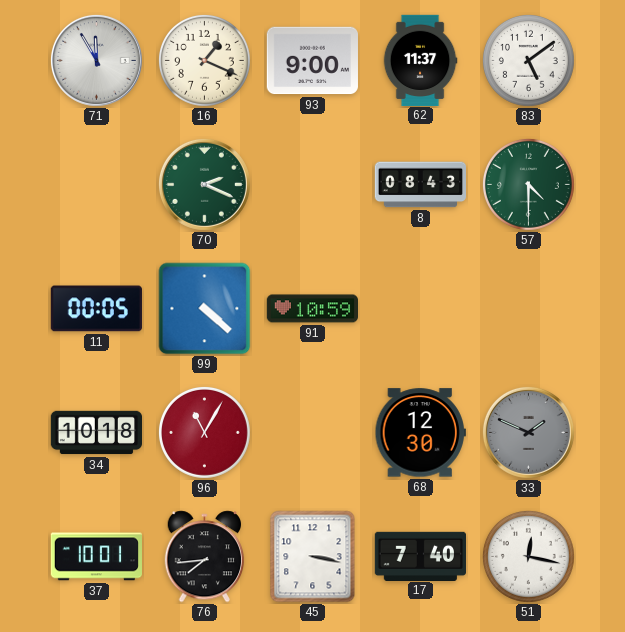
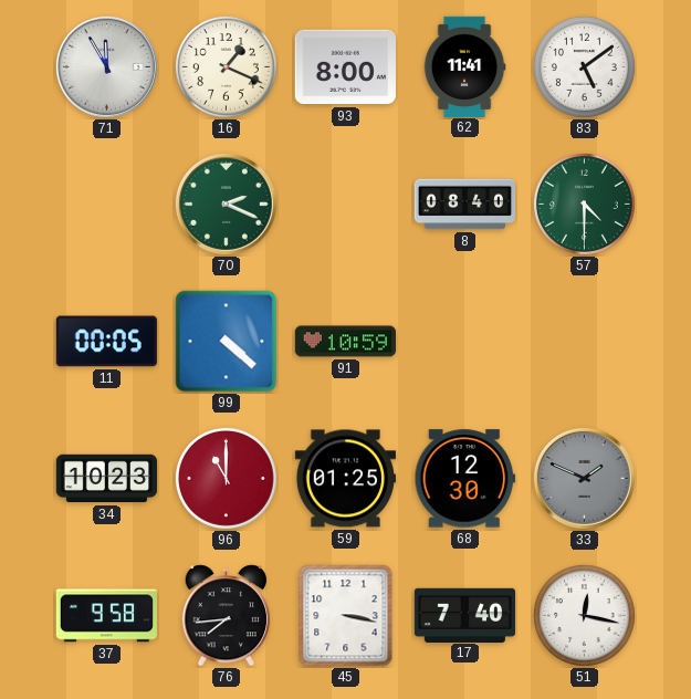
93: 9:00 -> 8:00
62: 11:37 -> 11:41
8: 08:43 -> 08:40
34: 10:18 -> 10:23
96: 11:05 -> 11:00
59: none -> 01:25
37: 10:01 -> 9:58
